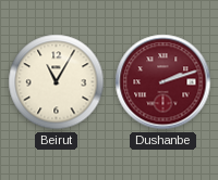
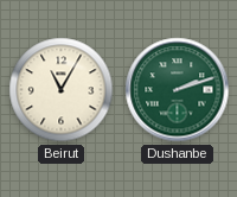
Dushanbe dial: burgundy -> green
